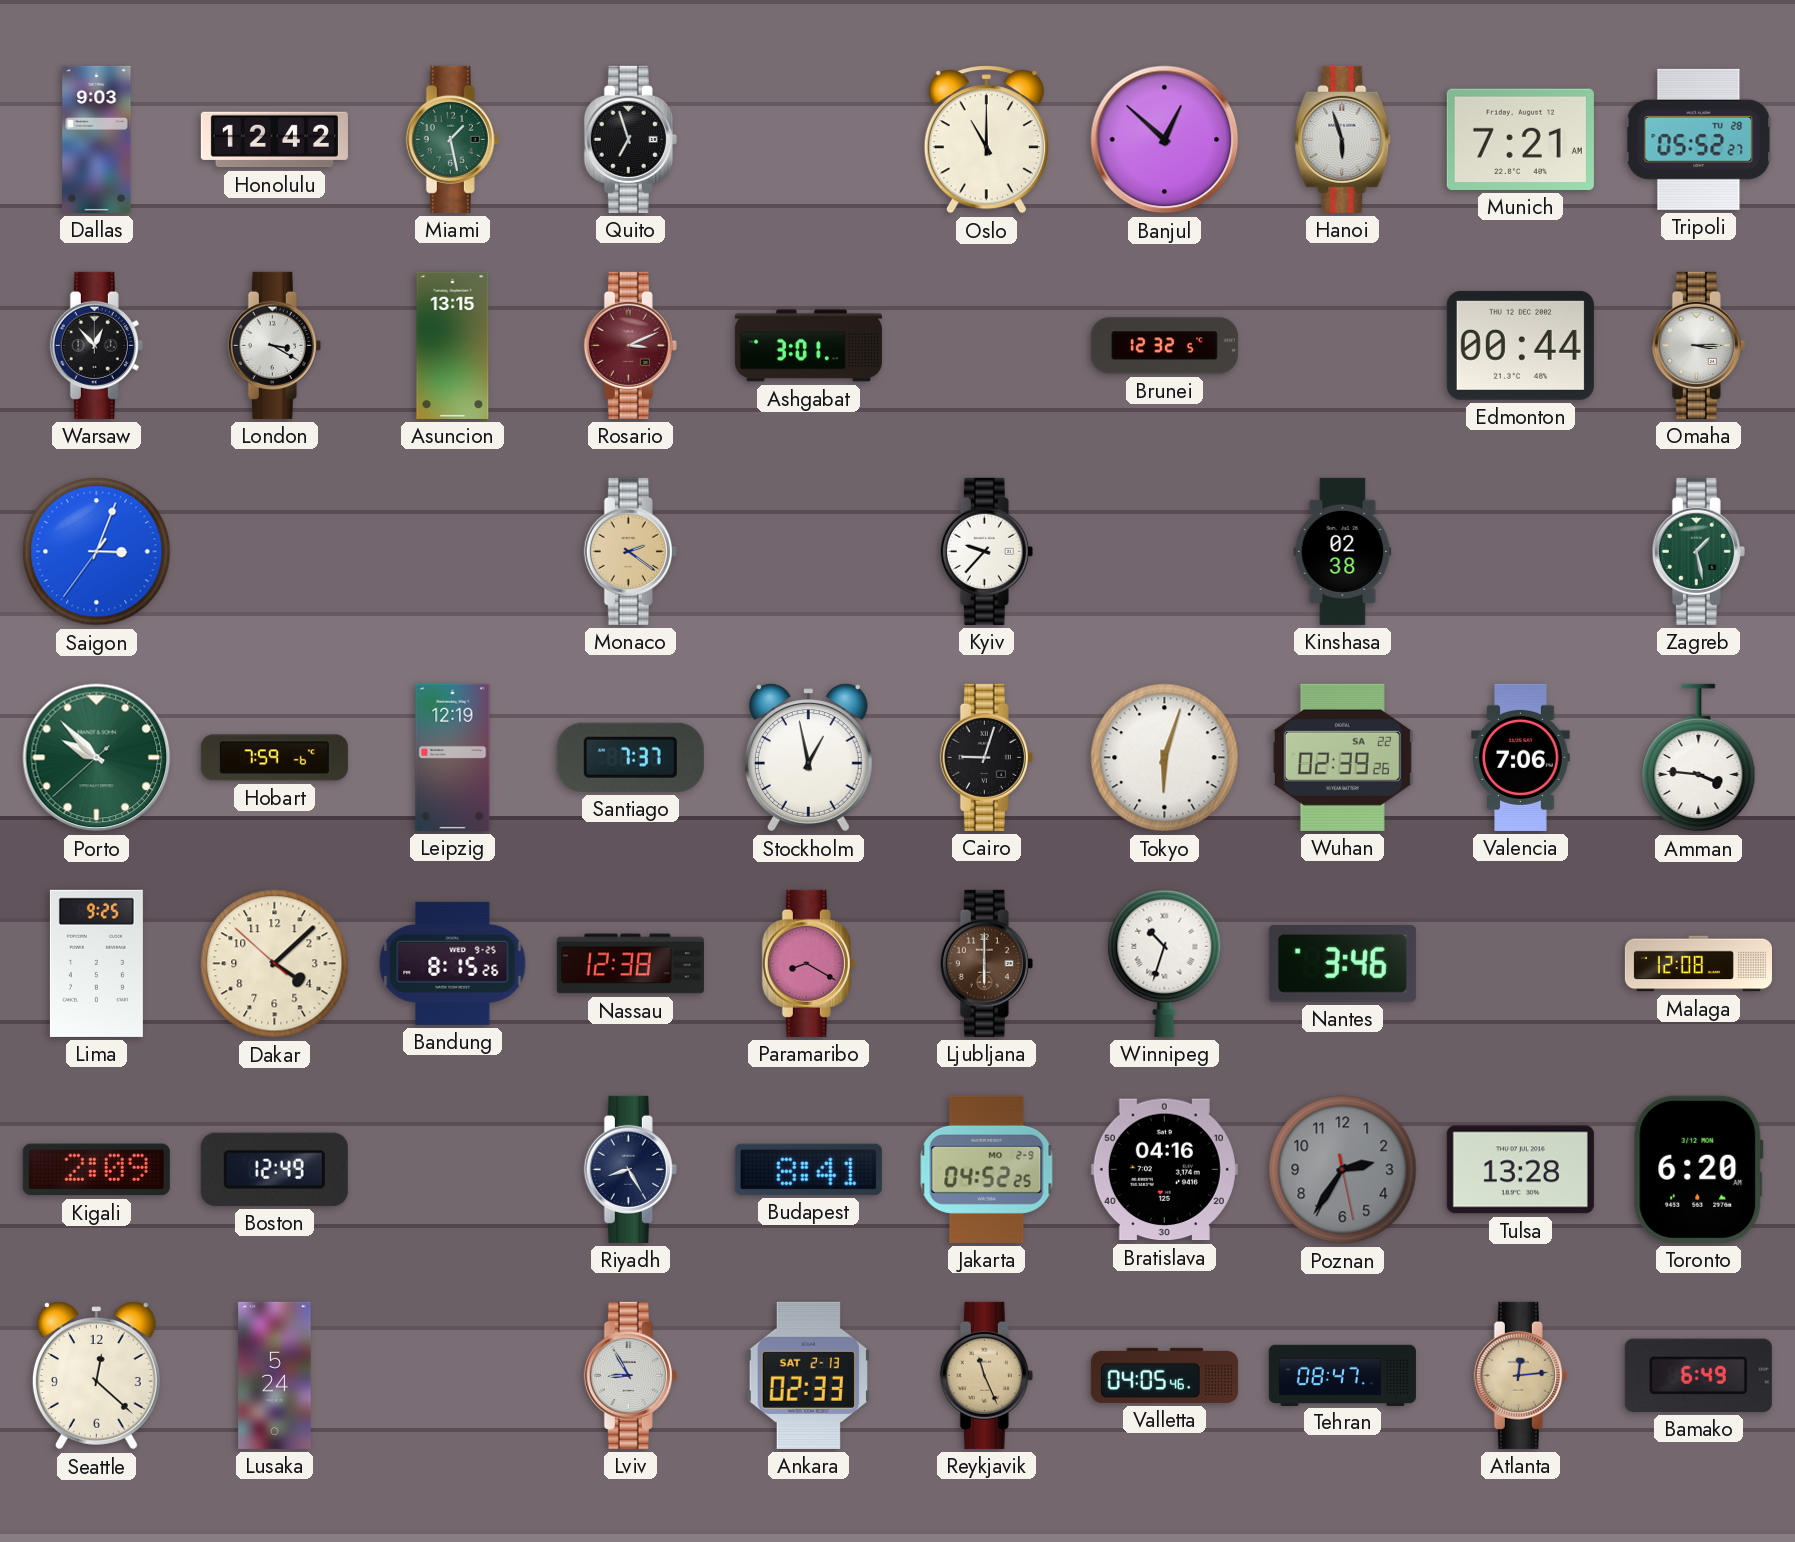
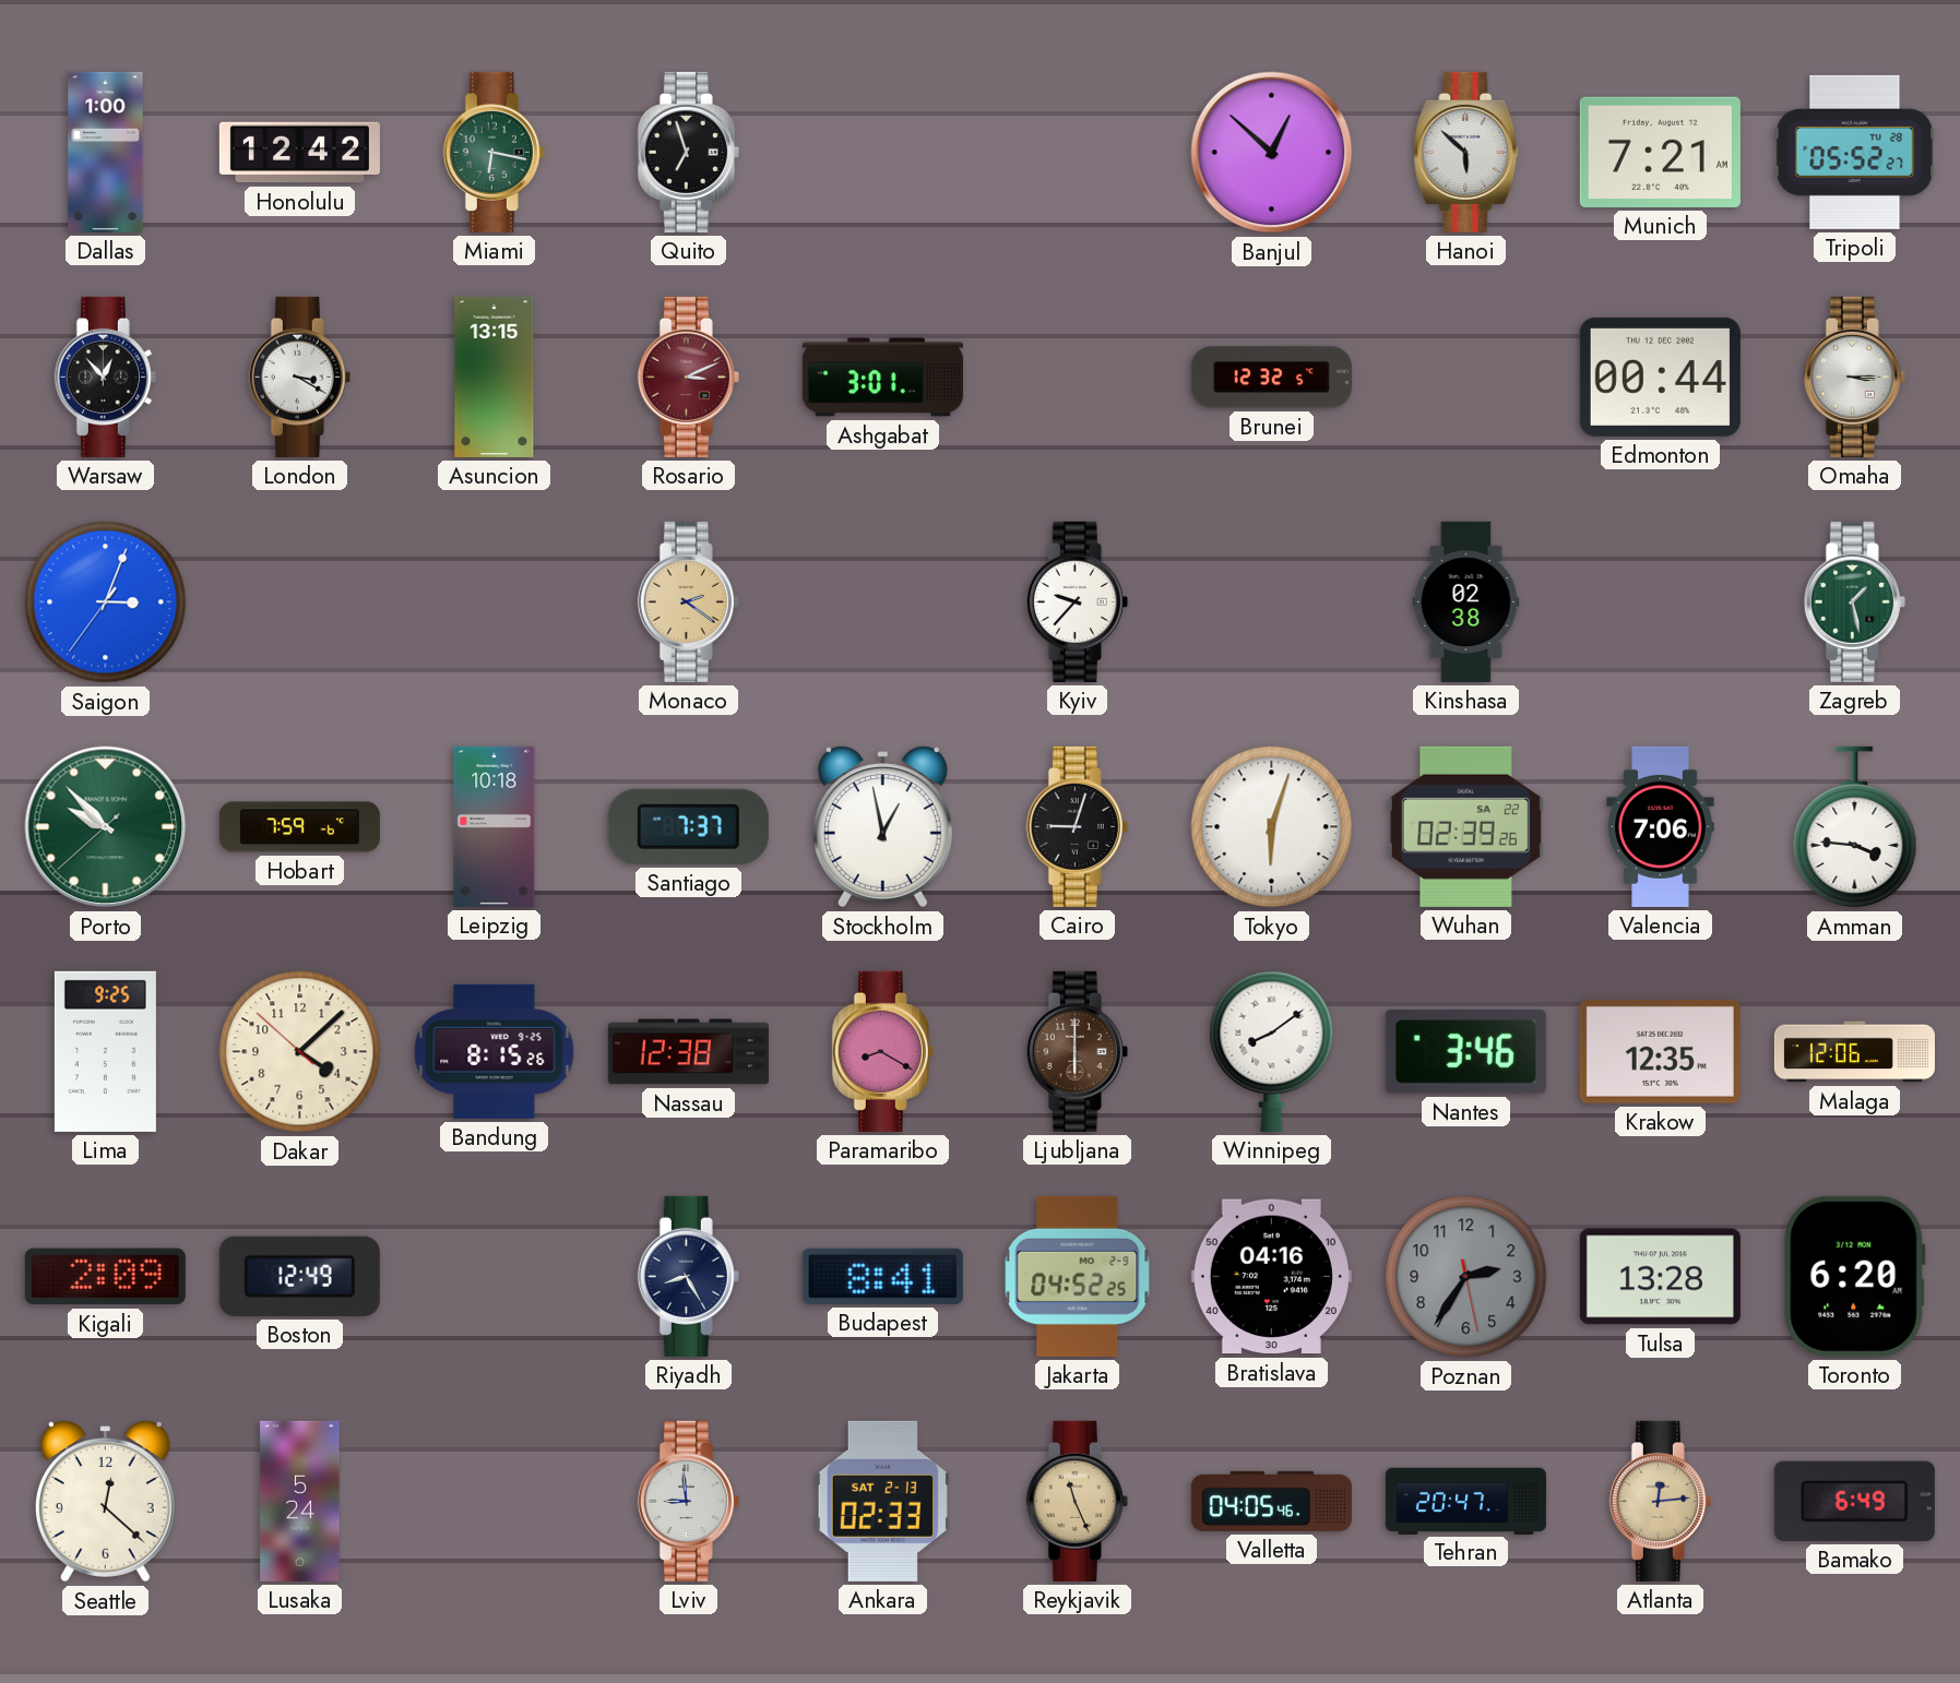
Dallas: 9:03 -> 1:00
Miami: 1:28 -> 6:17
Oslo: 11:00 -> none
Hanoi: 5:57 -> 5:52
Leipzig: 12:19 -> 10:18
Winnipeg: 10:33 -> 8:09
Krakow: none -> 12:35
Malaga: 12:08 -> 12:06
Lviv: 8:55 -> 8:59
Tehran: 08:47 -> 20:47
